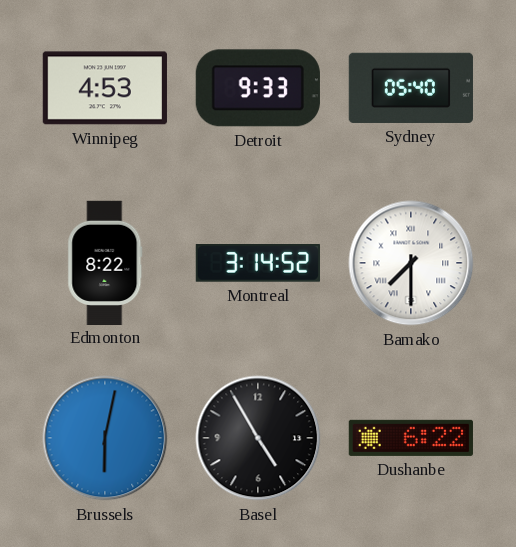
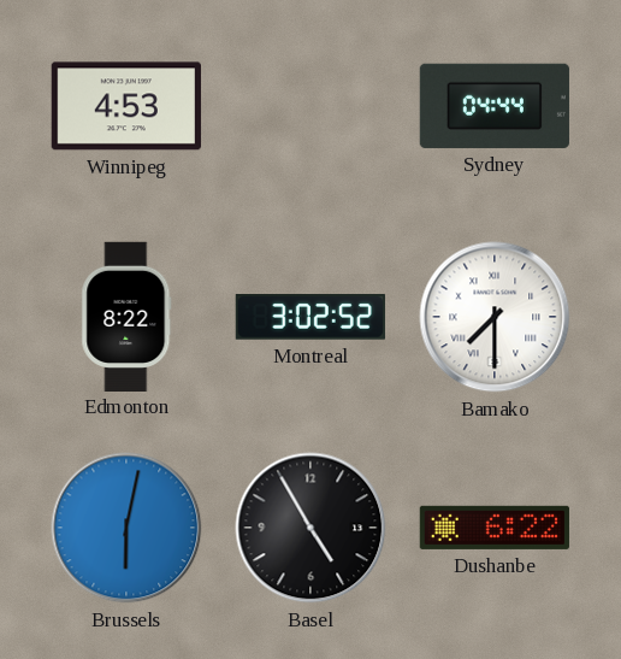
Detroit: 9:33 -> none
Sydney: 05:40 -> 04:44
Montreal: 3:14 -> 3:02
